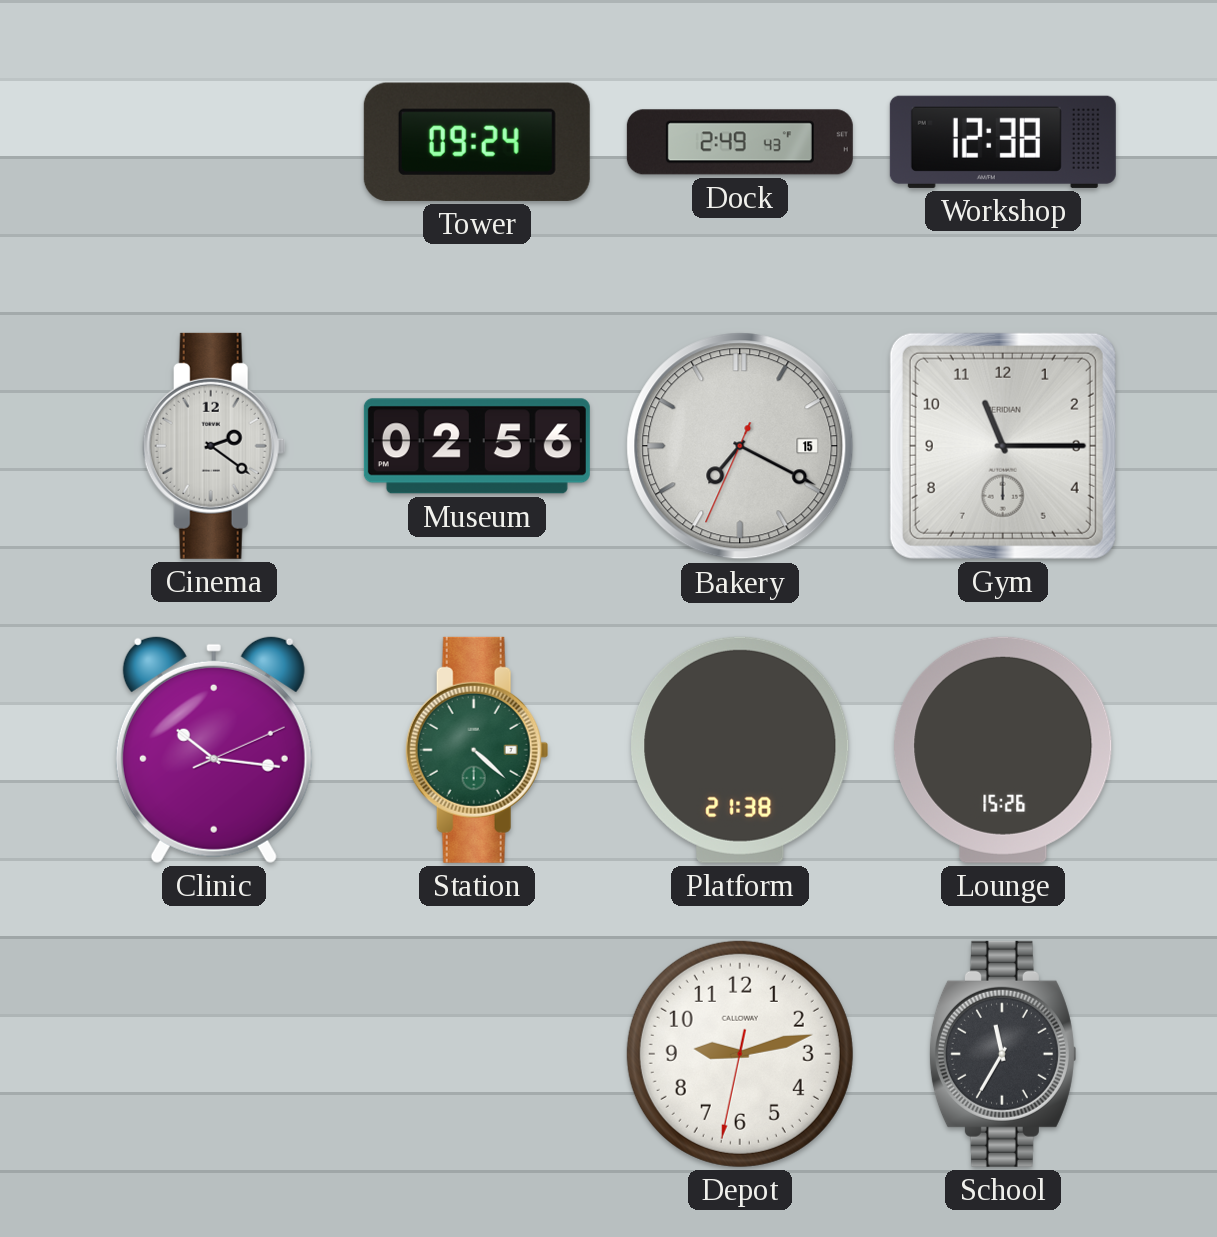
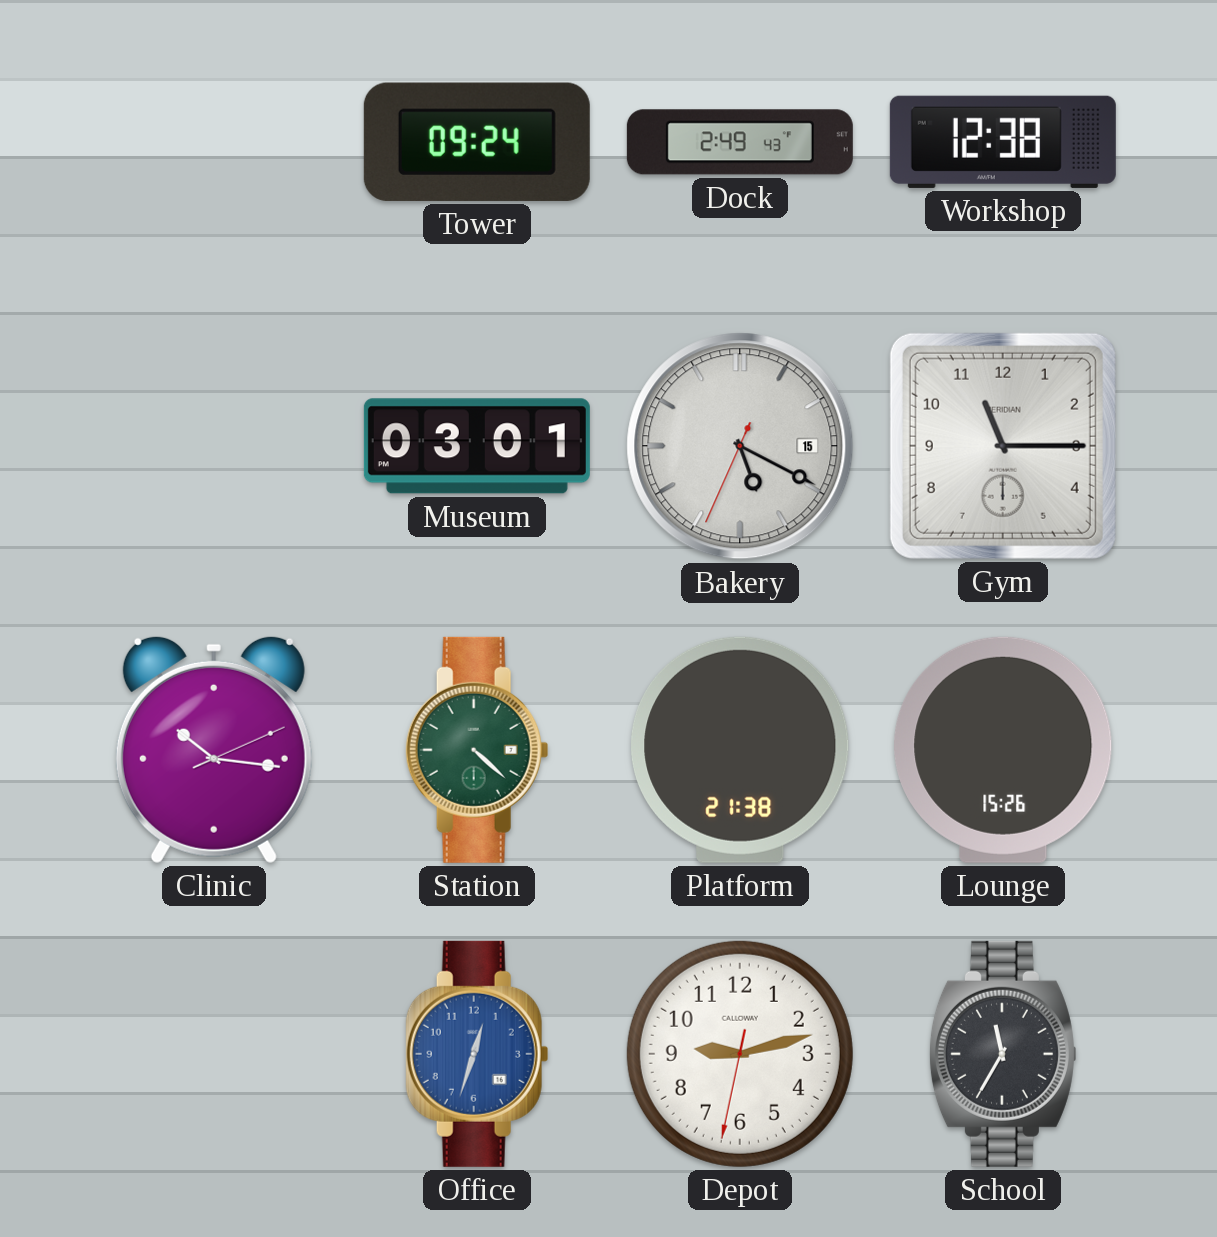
Cinema: 2:21 -> none
Museum: 02:56 -> 03:01
Bakery: 7:19 -> 5:19
Office: none -> 12:33
